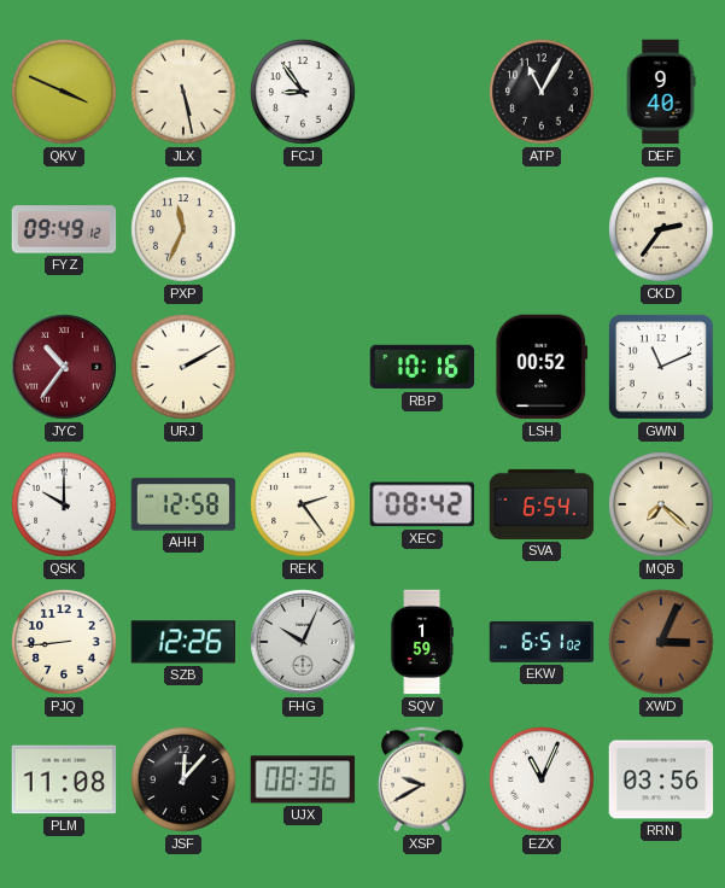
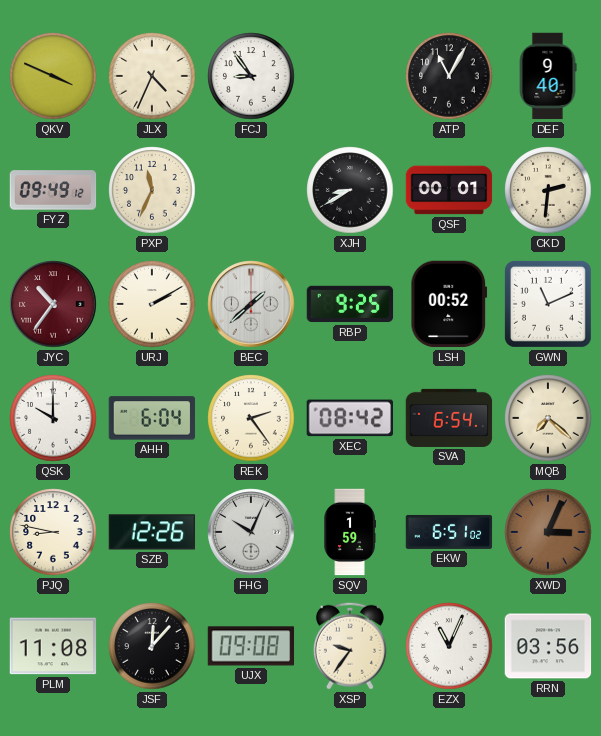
JLX: 5:28 -> 4:34
XJH: none -> 8:40
QSF: none -> 00:01
CKD: 2:36 -> 2:31
BEC: none -> 1:38
RBP: 10:16 -> 9:25
AHH: 12:58 -> 6:04
PJQ: 8:44 -> 8:47
UJX: 08:36 -> 09:08
XSP: 9:40 -> 9:36
